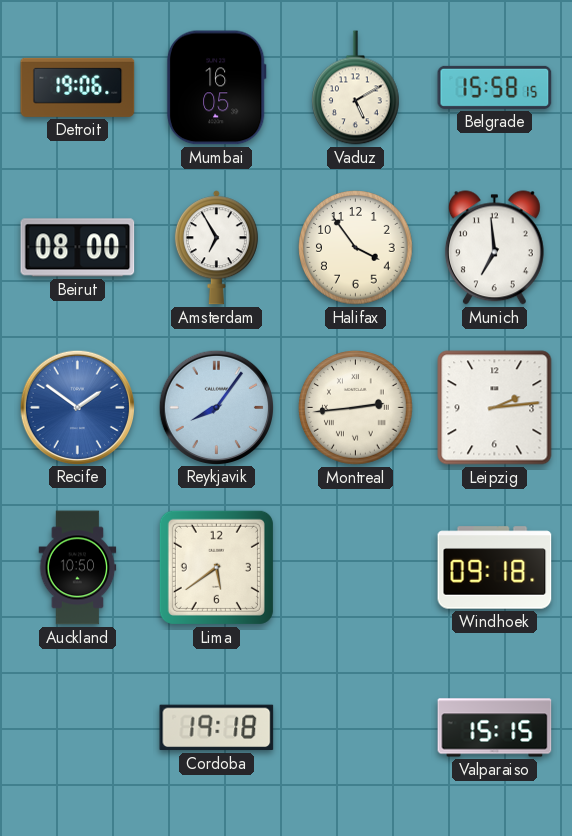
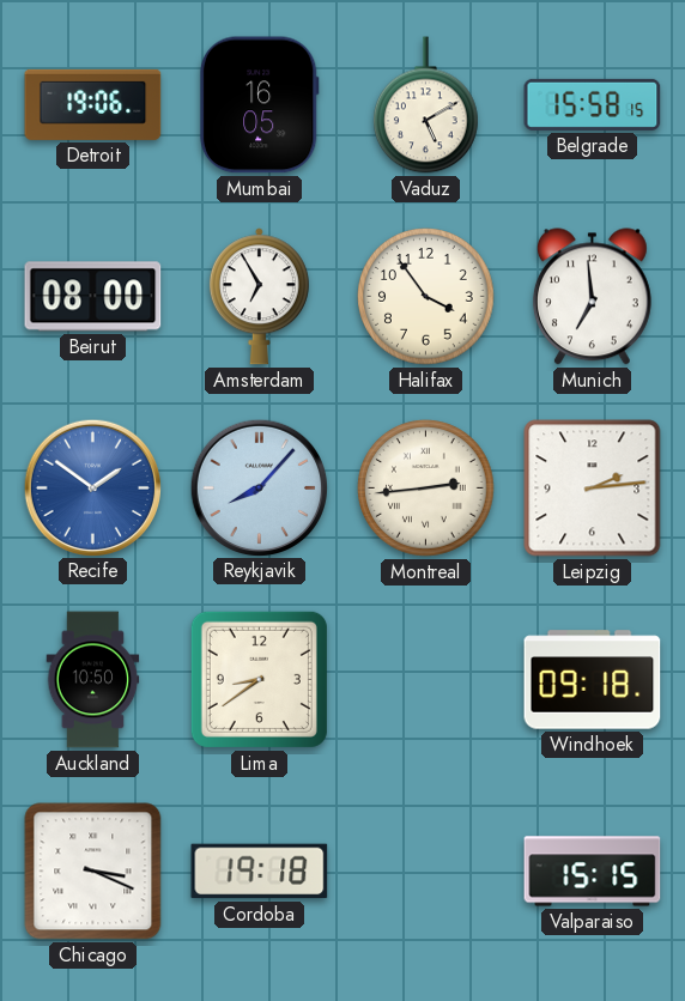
Reykjavik: 8:06 -> 8:07
Lima: 5:39 -> 8:39
Chicago: none -> 3:19
